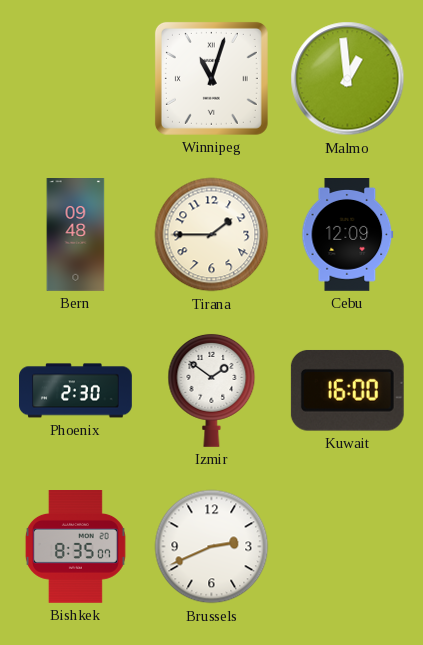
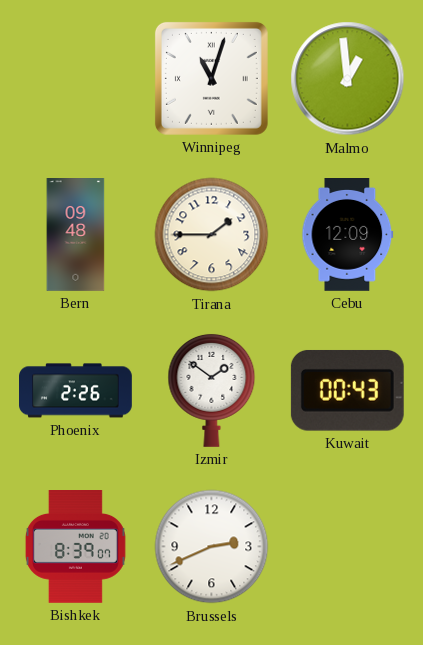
Phoenix: 2:30 -> 2:26
Kuwait: 16:00 -> 00:43
Bishkek: 8:35 -> 8:39
